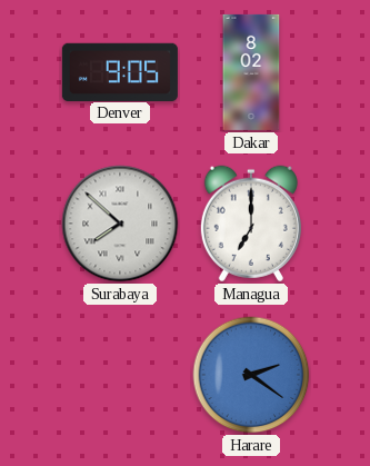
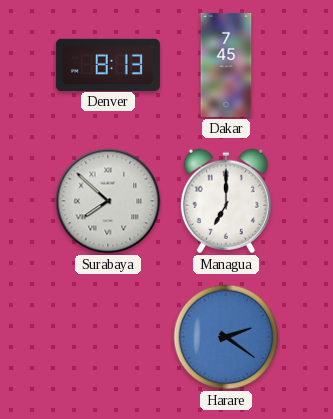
Denver: 9:05 -> 8:13
Dakar: 8:02 -> 7:45
